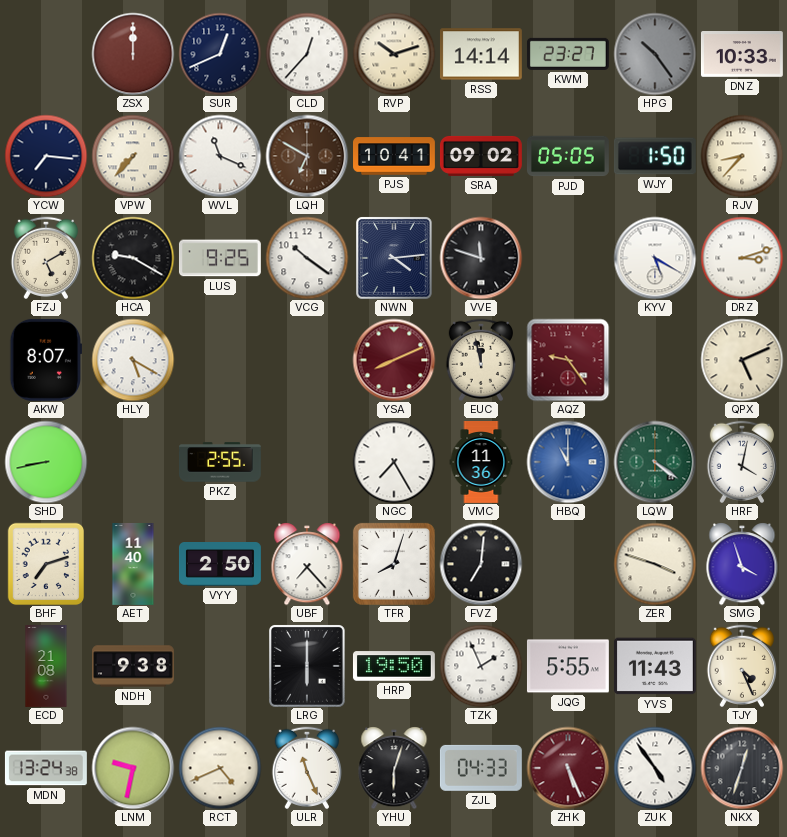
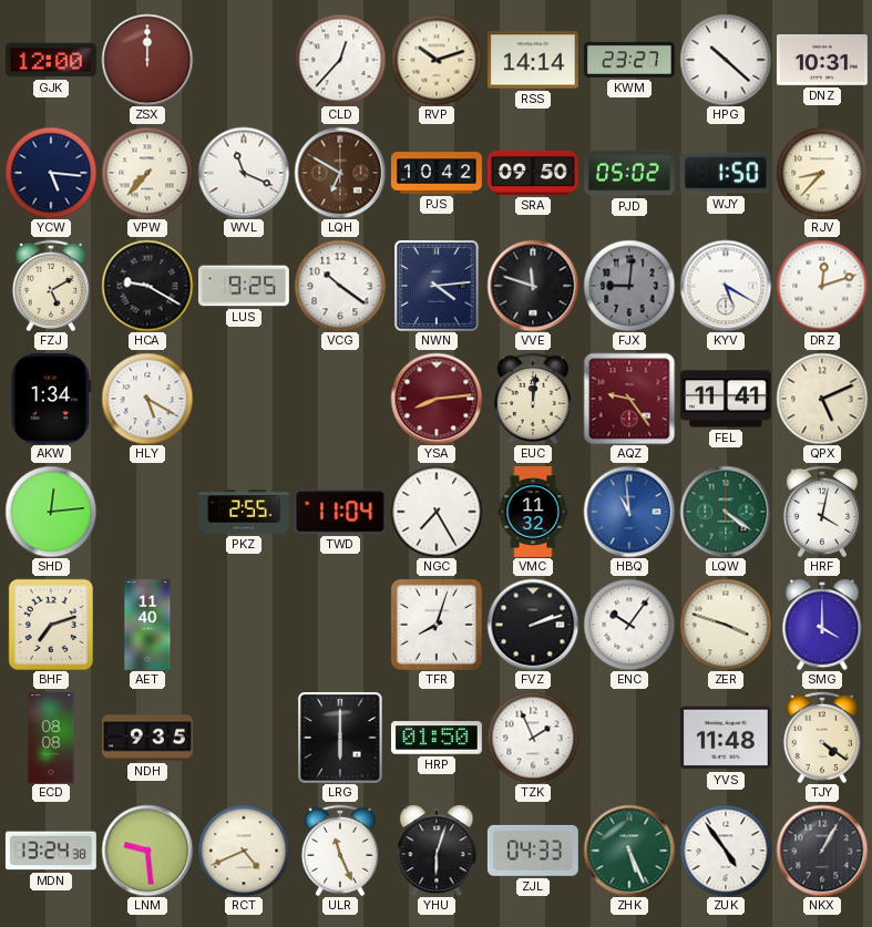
GJK: none -> 12:00
SUR: 12:41 -> none
HPG: 10:24 -> 10:22
HPG dial: grey -> white
DNZ: 10:33 -> 10:31
YCW: 7:16 -> 5:16
PJS: 10:41 -> 10:42
SRA: 09:02 -> 09:50
PJD: 05:05 -> 05:02
FJX: none -> 9:01
DRZ: 3:12 -> 12:12
AKW: 8:07 -> 1:34
YSA: 8:11 -> 8:14
EUC: 11:58 -> 12:01
FEL: none -> 11:41
SHD: 8:43 -> 12:14
TWD: none -> 11:04
VMC: 11:36 -> 11:32
HBQ: 11:00 -> 10:59
VYY: 2:50 -> none
UBF: 7:23 -> none
FVZ: 7:01 -> 2:12
ENC: none -> 10:06
SMG: 3:57 -> 4:00
ECD: 21:08 -> 08:08
NDH: 9:38 -> 9:35
HRP: 19:50 -> 01:50
JQG: 5:55 -> none
YVS: 11:43 -> 11:48
TJY: 4:26 -> 4:21
LNM: 9:32 -> 9:29
ZHK dial: burgundy -> green
NKX: 12:33 -> 1:05
